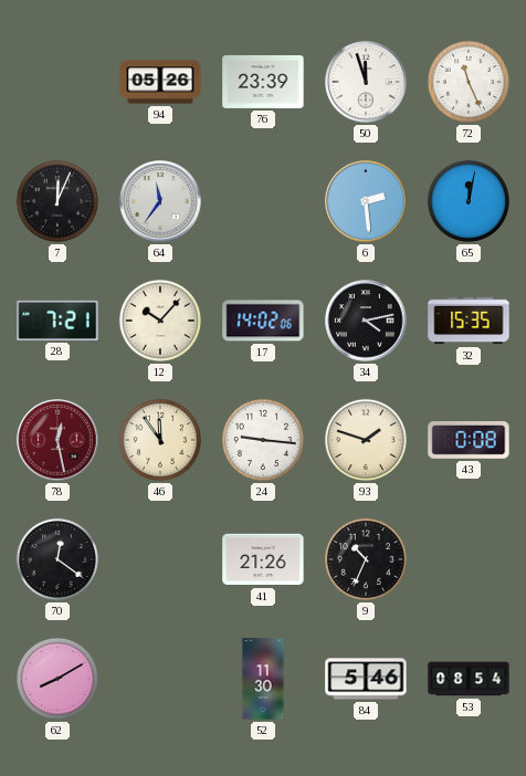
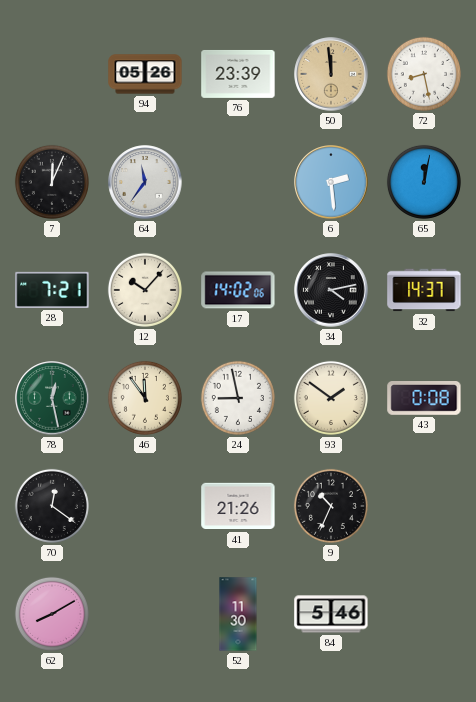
50: 11:57 -> 11:59
50 dial: white -> champagne
72: 11:26 -> 8:28
32: 15:35 -> 14:37
78 dial: burgundy -> green
24: 9:16 -> 8:58
93: 1:48 -> 1:51
53: 08:54 -> none
